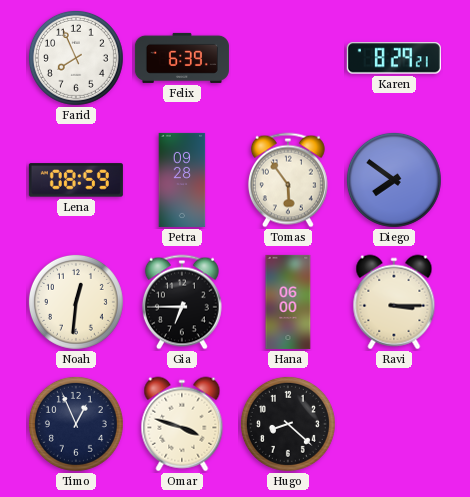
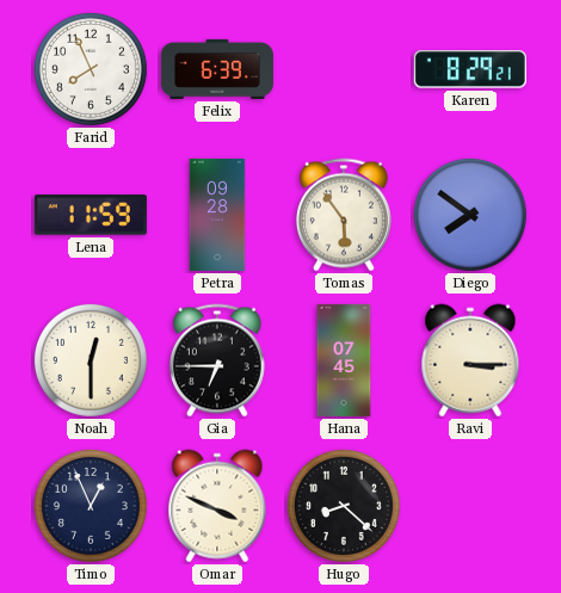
Lena: 08:59 -> 11:59
Noah: 12:31 -> 12:30
Hana: 06:00 -> 07:45
Omar: 3:48 -> 3:49
